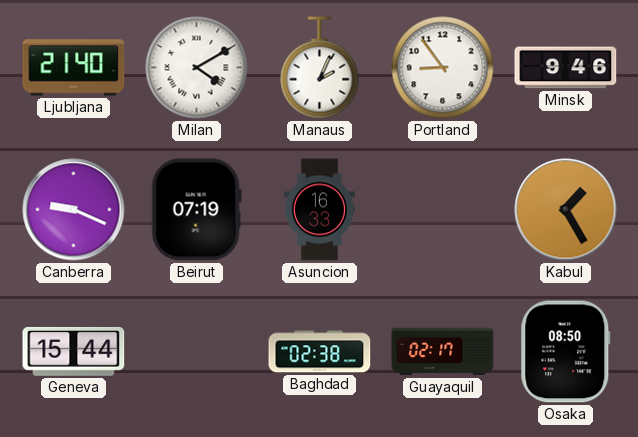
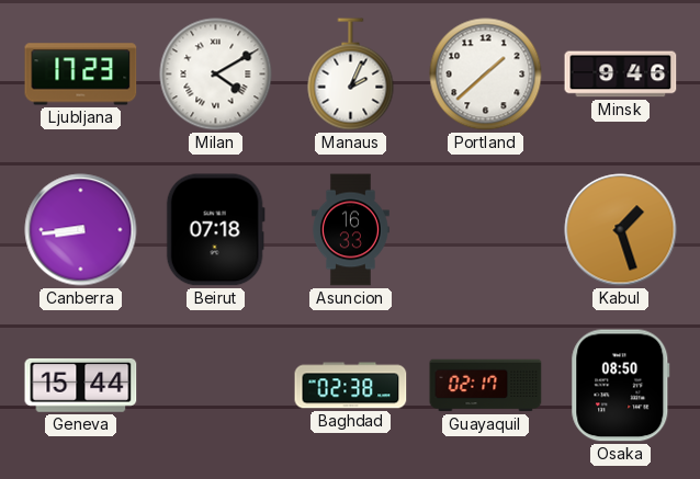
Ljubljana: 21:40 -> 17:23
Portland: 8:54 -> 1:38
Canberra: 9:19 -> 8:44
Beirut: 07:19 -> 07:18
Kabul: 1:25 -> 1:27
